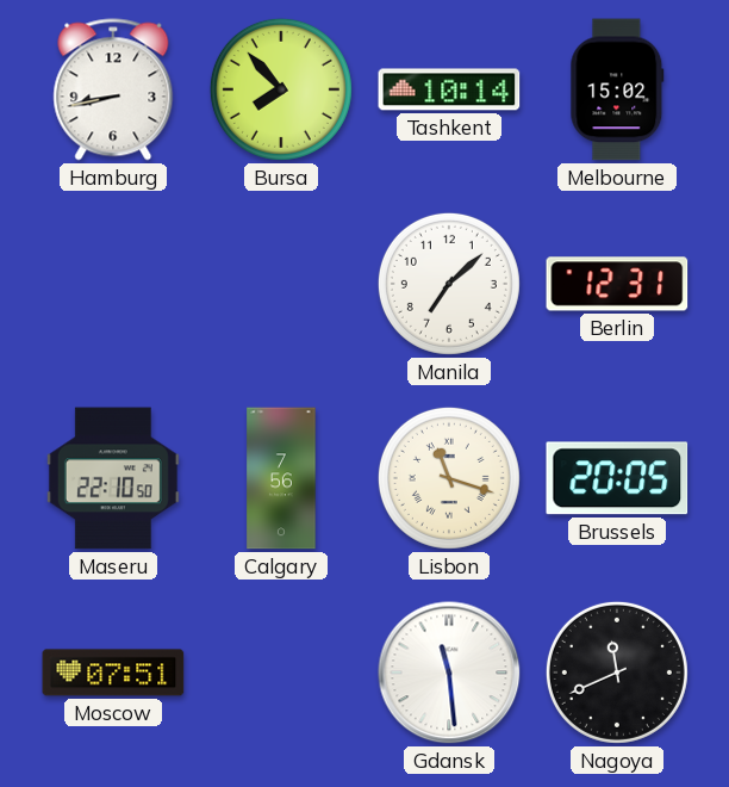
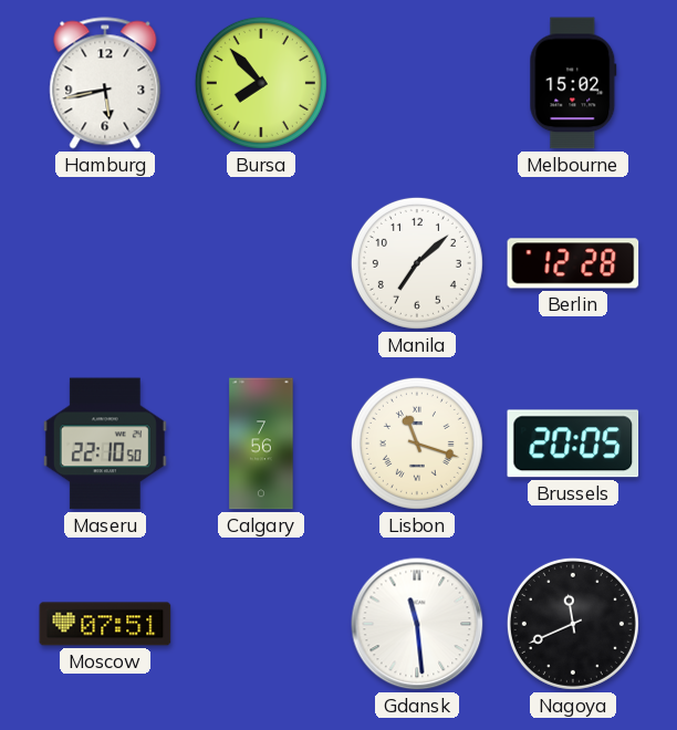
Hamburg: 8:43 -> 5:43
Tashkent: 10:14 -> none
Berlin: 12:31 -> 12:28
